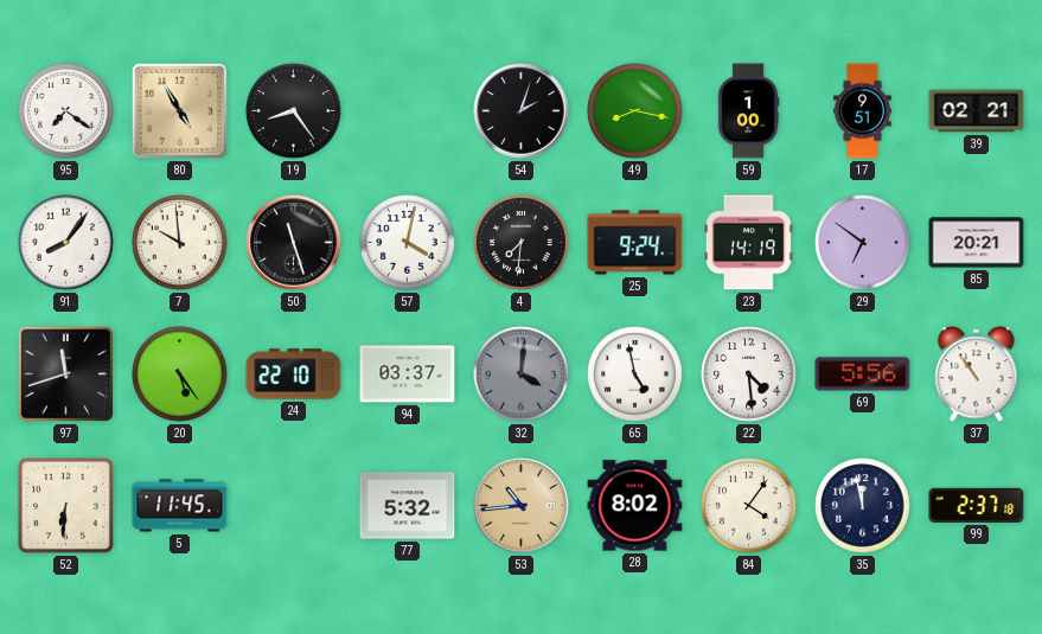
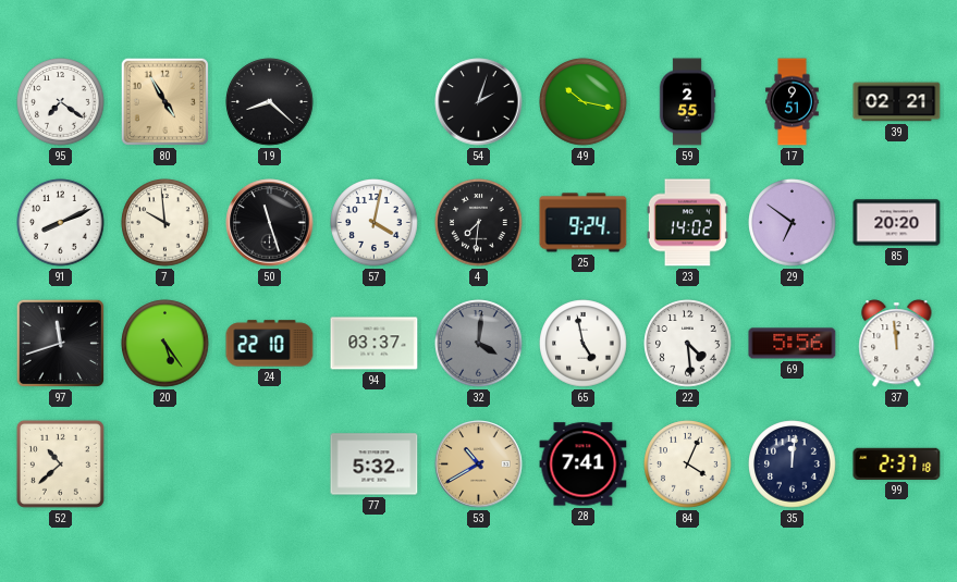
19: 8:24 -> 8:22
49: 8:17 -> 10:17
59: 1:00 -> 2:55
91: 8:06 -> 8:11
23: 14:19 -> 14:02
85: 20:21 -> 20:20
37: 10:54 -> 11:59
52: 6:31 -> 10:38
5: 11:45 -> none
53: 10:44 -> 10:40
28: 8:02 -> 7:41
84: 4:06 -> 4:04
35: 11:58 -> 12:01
